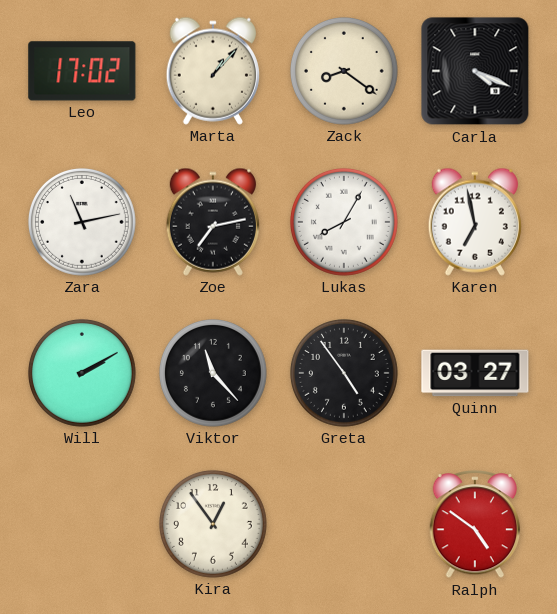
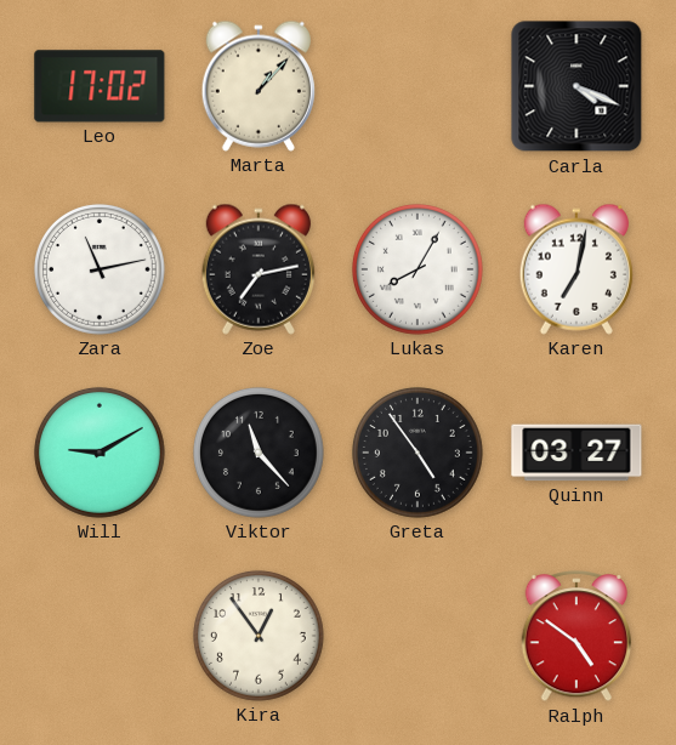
Zack: 8:21 -> none
Karen: 6:58 -> 7:02
Will: 2:10 -> 9:10
